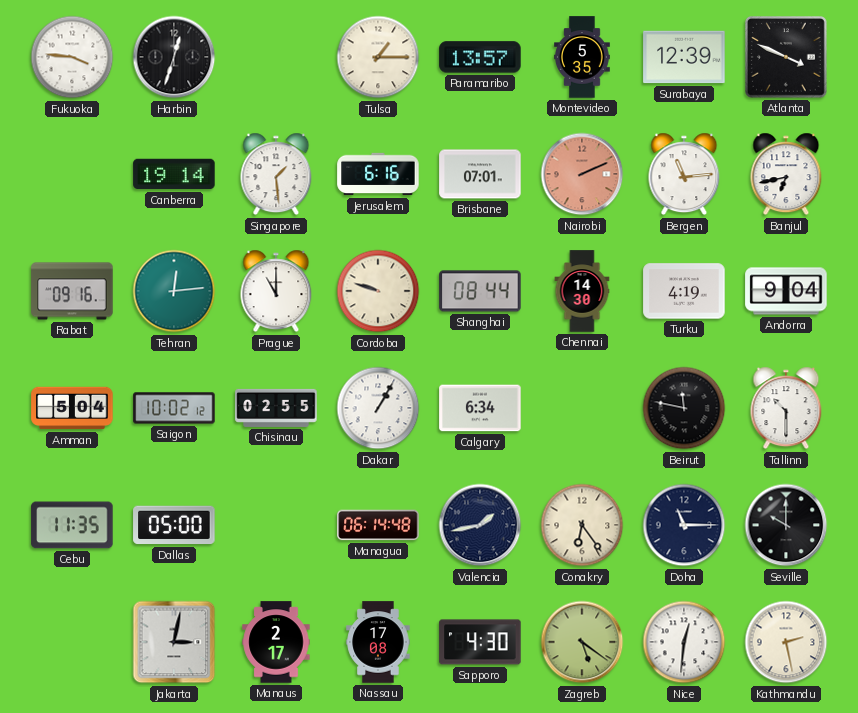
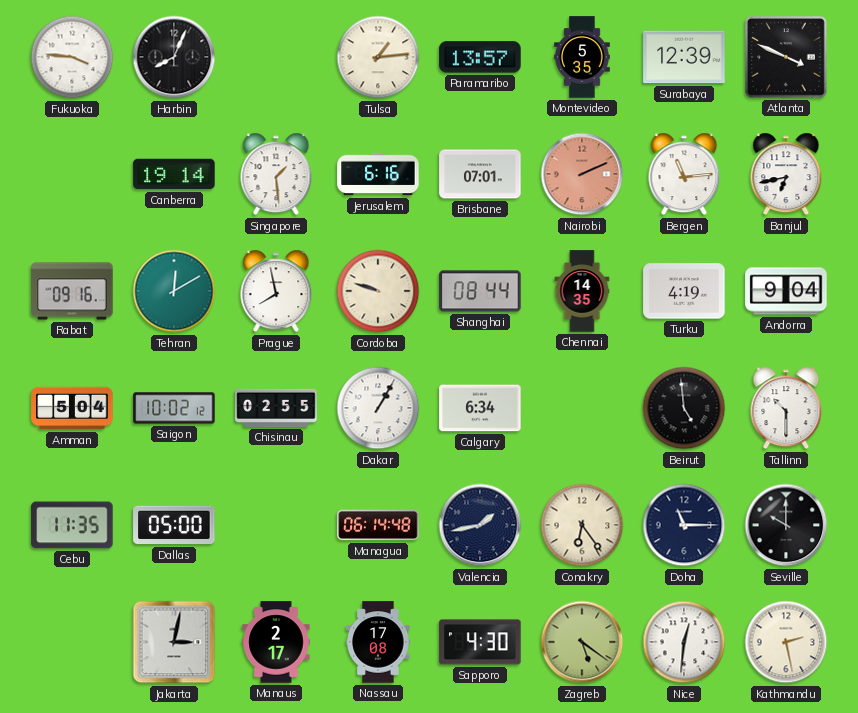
Harbin: 12:33 -> 8:04
Tulsa: 1:15 -> 1:14
Tehran: 12:14 -> 12:10
Prague: 11:00 -> 7:58
Chennai: 14:30 -> 14:35
Beirut: 11:47 -> 4:59
